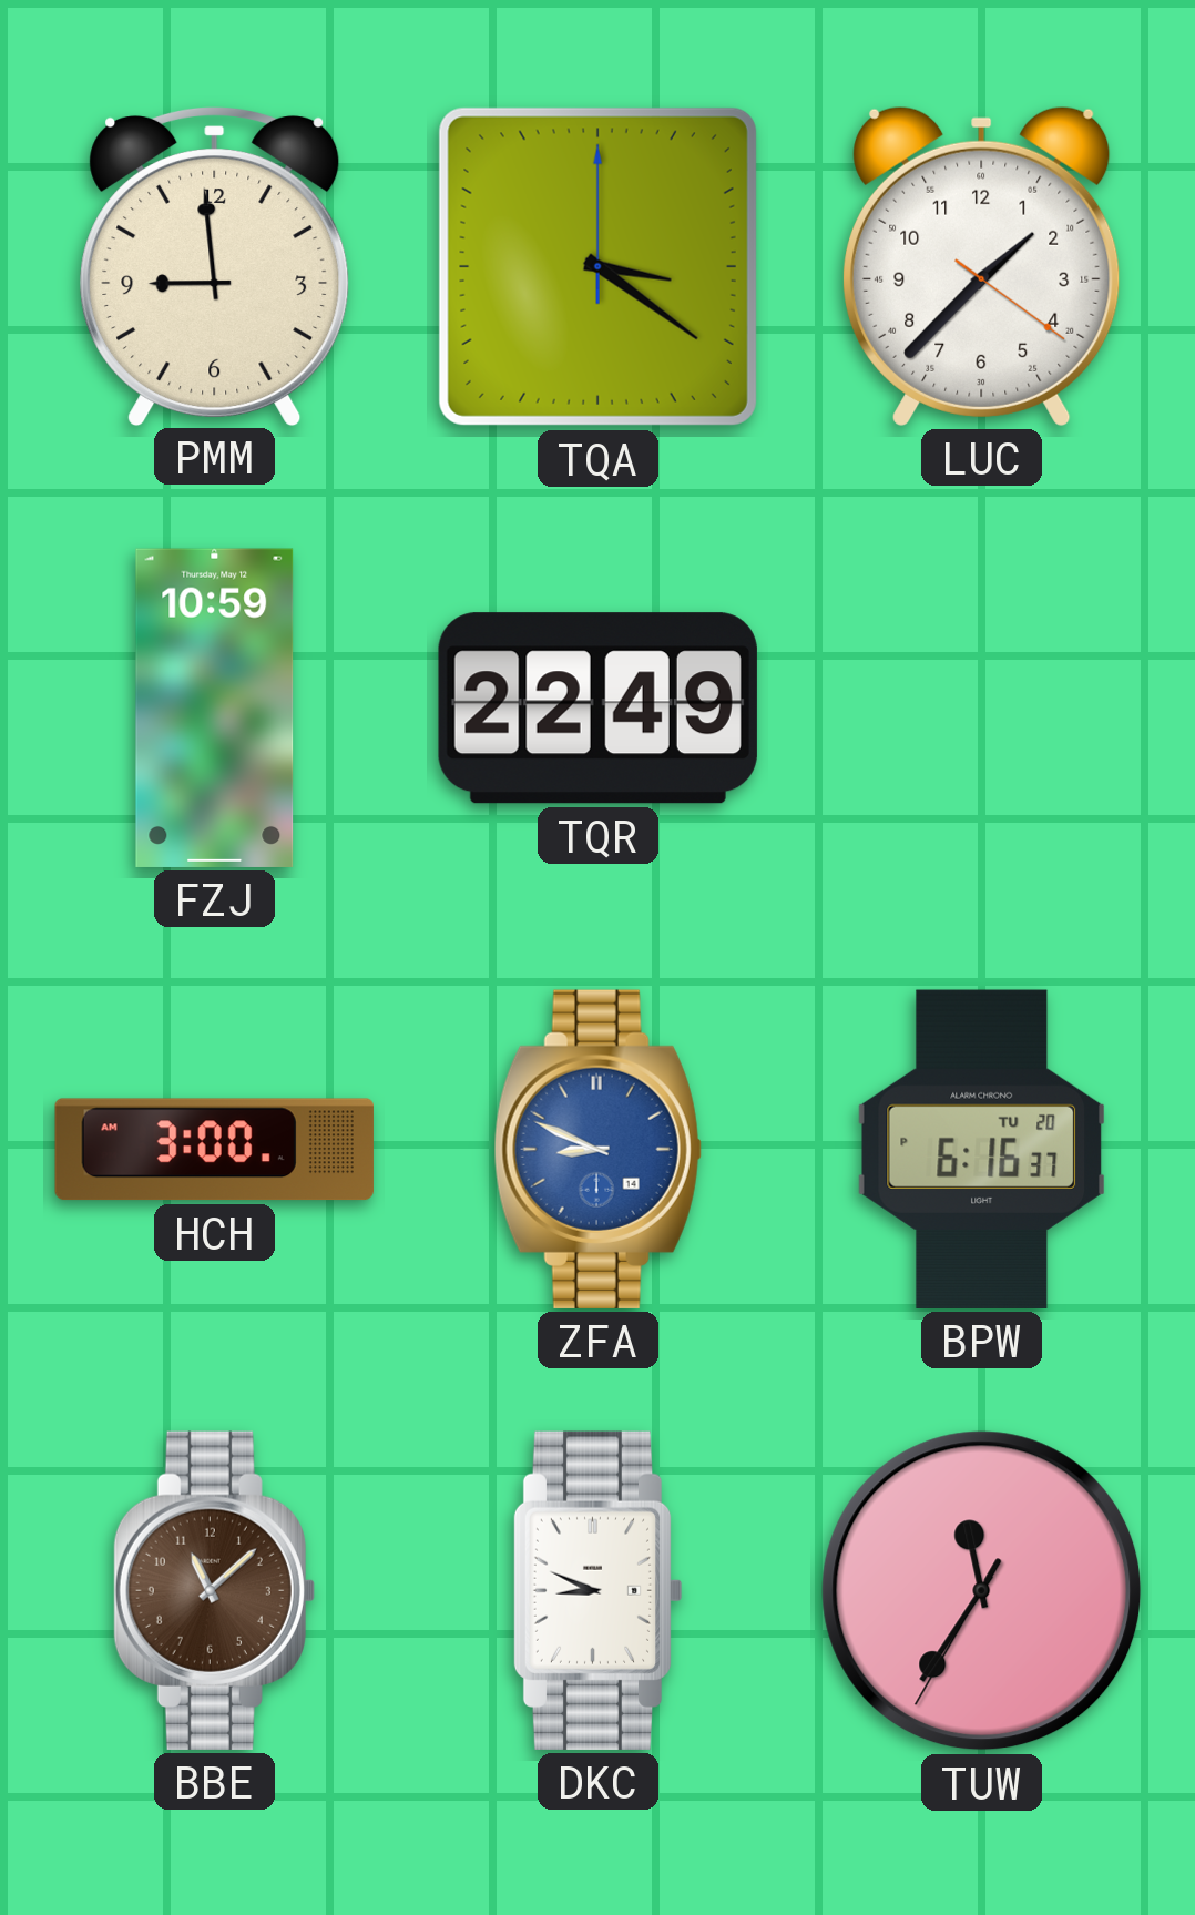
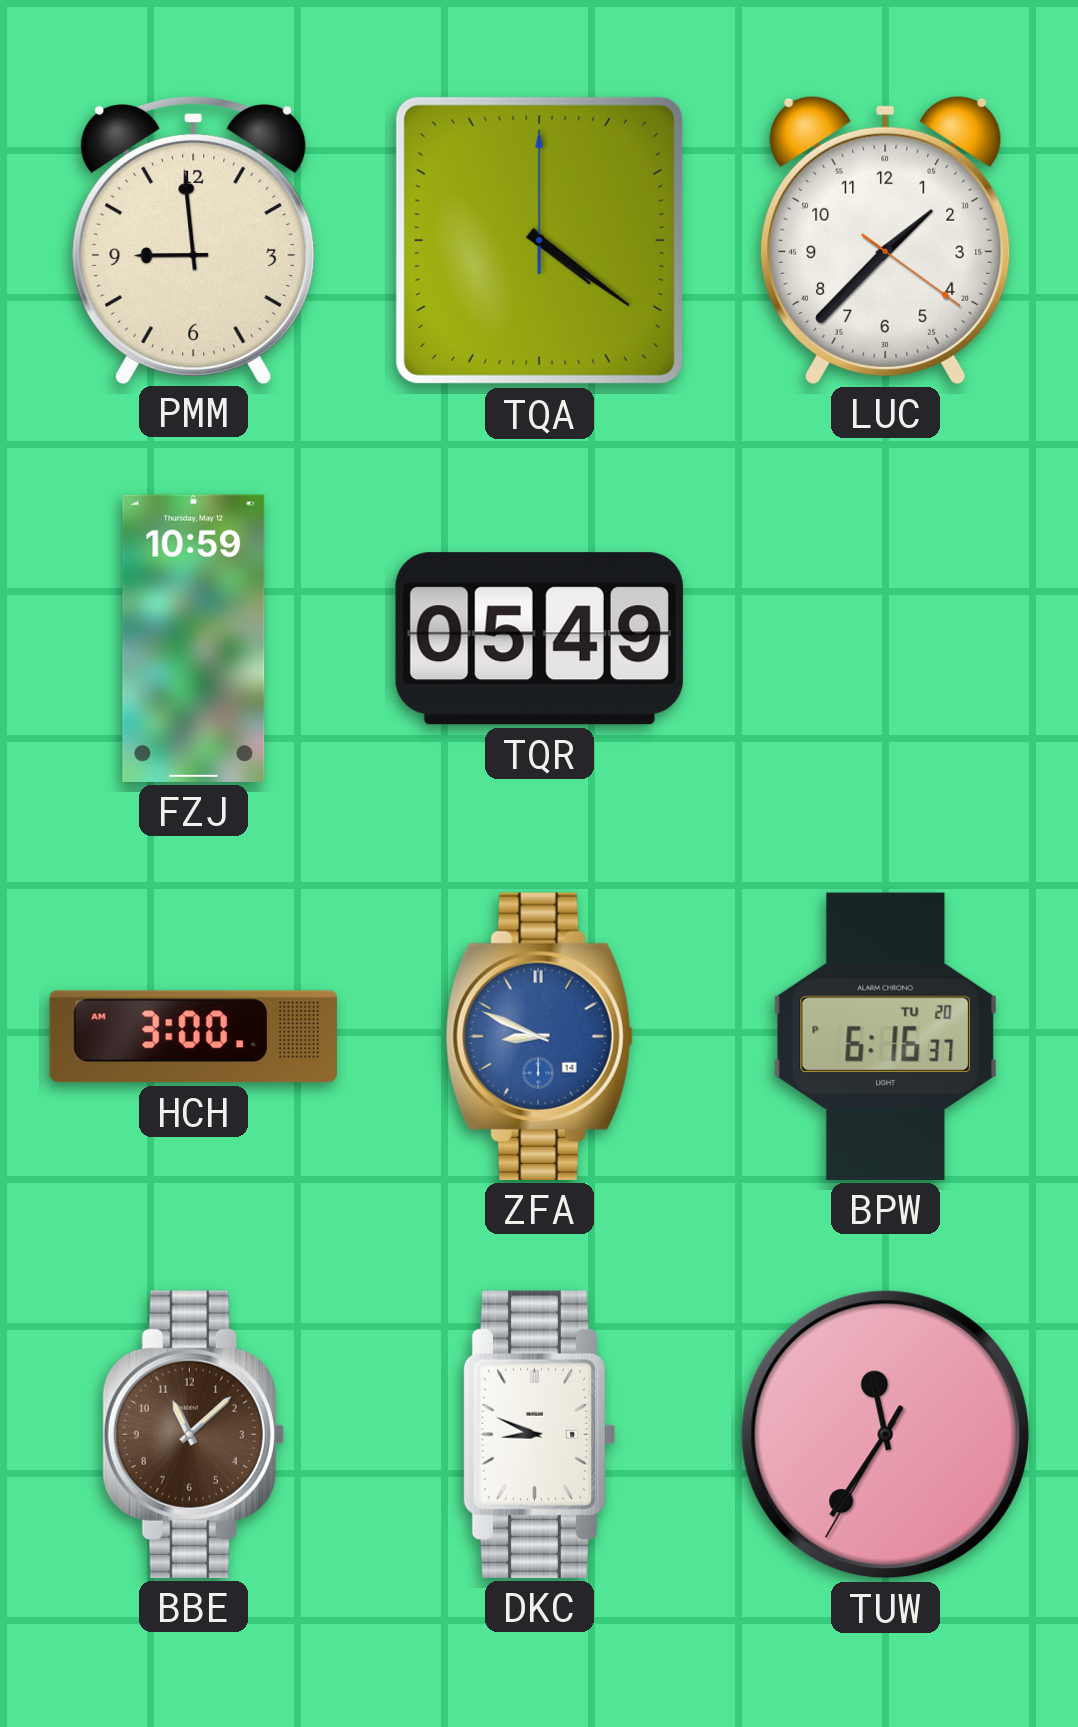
TQA: 3:21 -> 4:21
TQR: 22:49 -> 05:49
